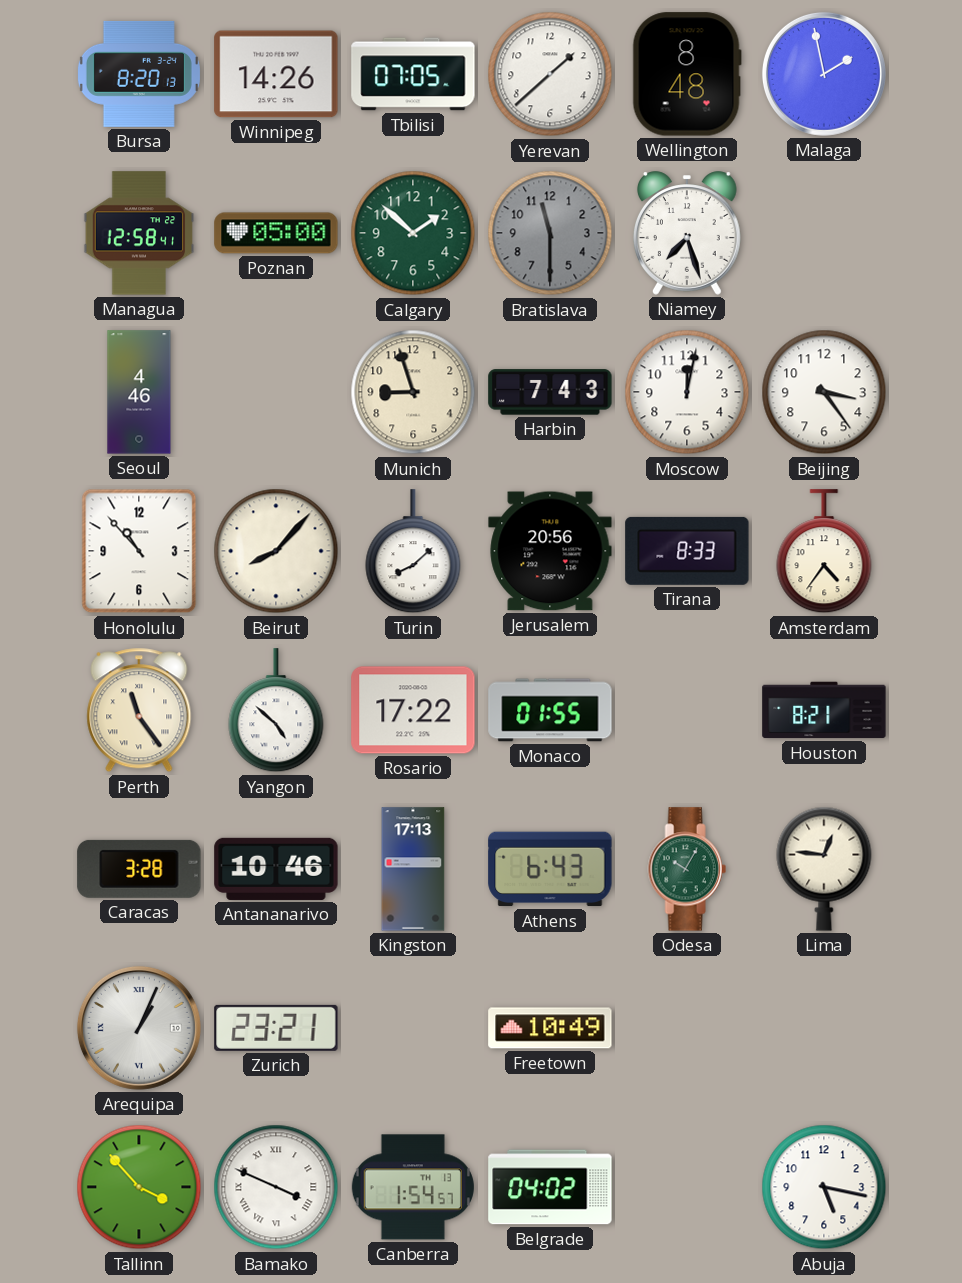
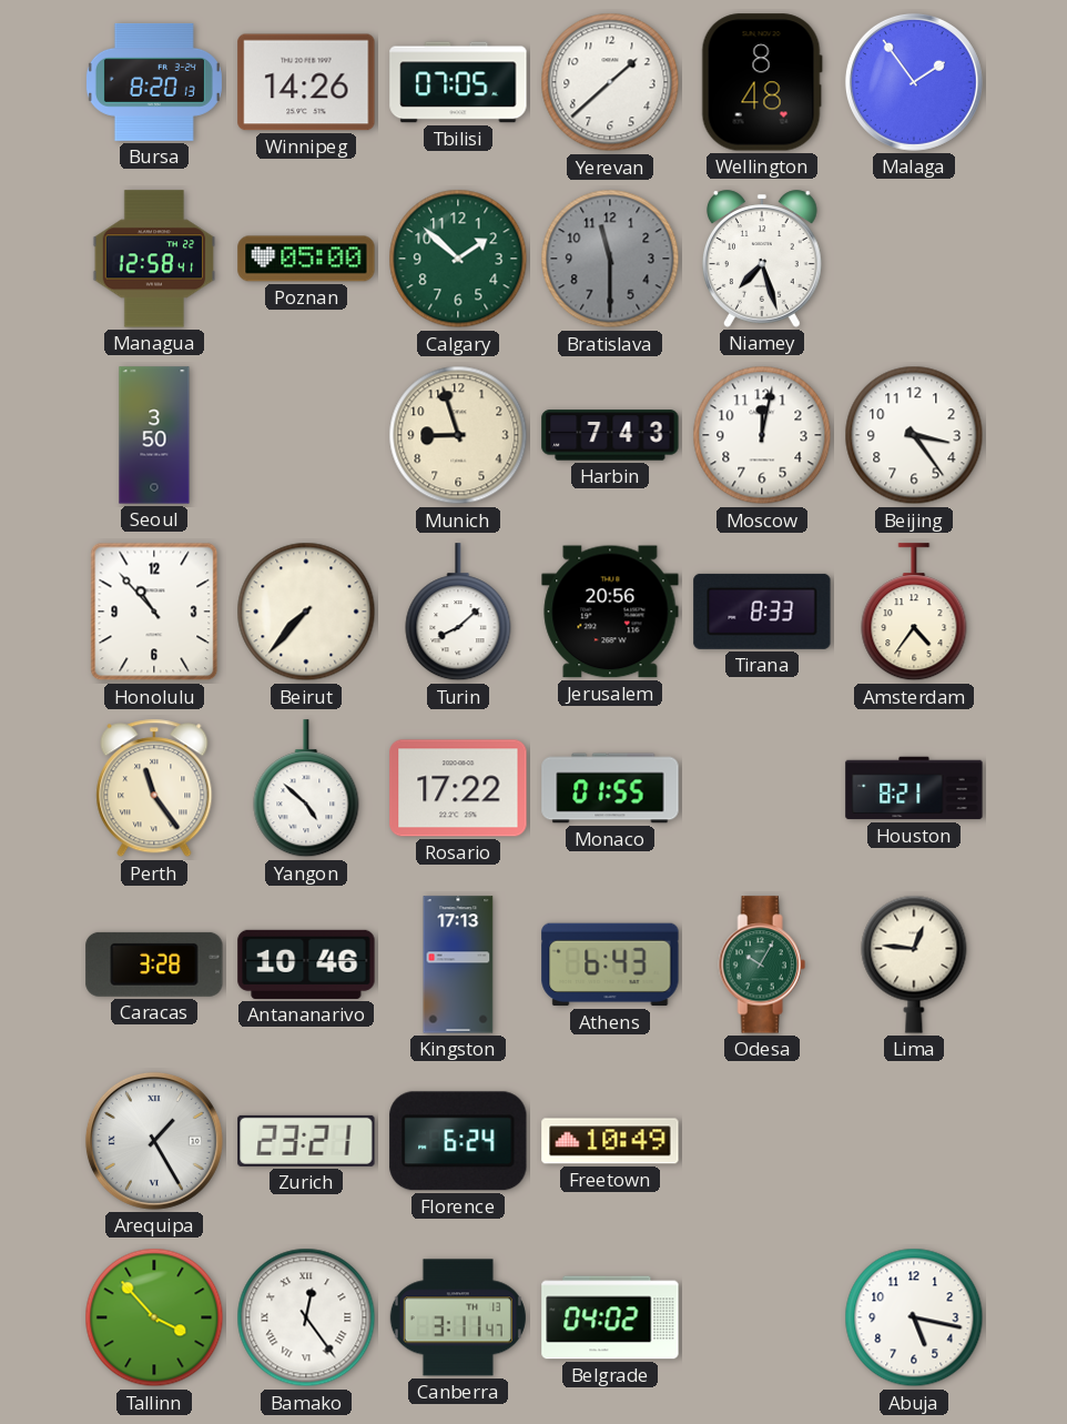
Malaga: 1:58 -> 1:54
Seoul: 4:46 -> 3:50
Beirut: 8:07 -> 7:37
Arequipa: 1:04 -> 1:25
Florence: none -> 6:24
Bamako: 3:49 -> 12:24
Canberra: 1:54 -> 3:11
